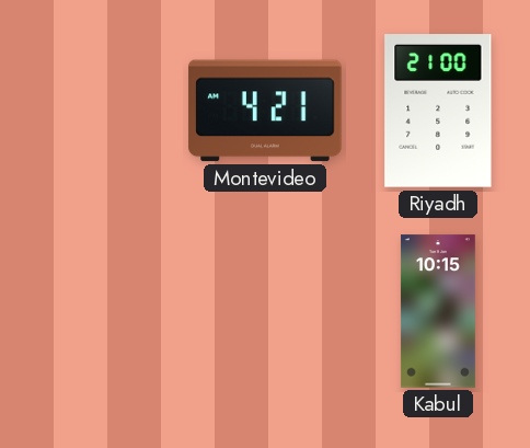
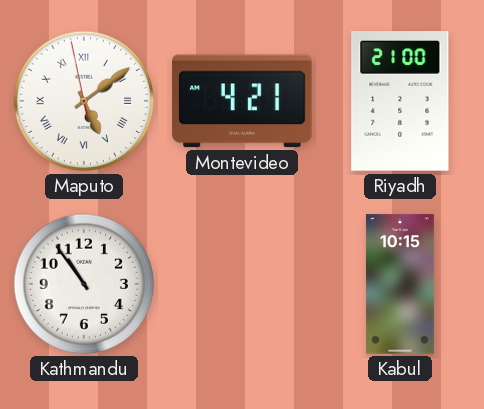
Maputo: none -> 5:08
Kathmandu: none -> 10:54
